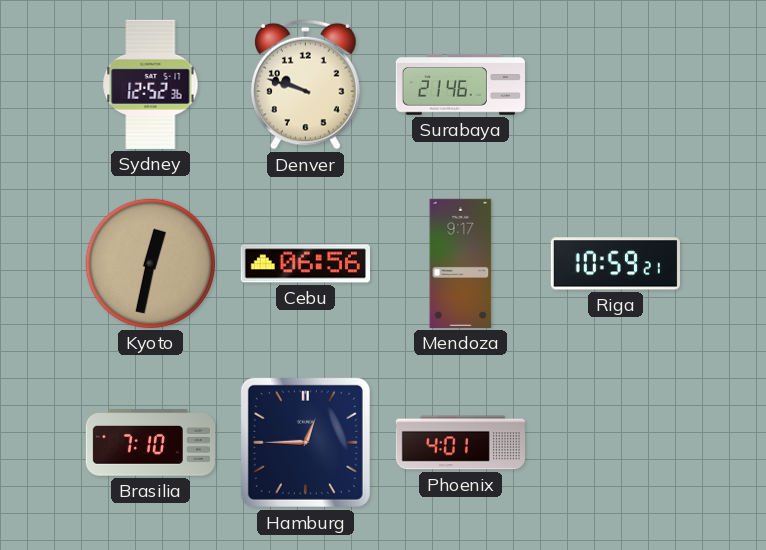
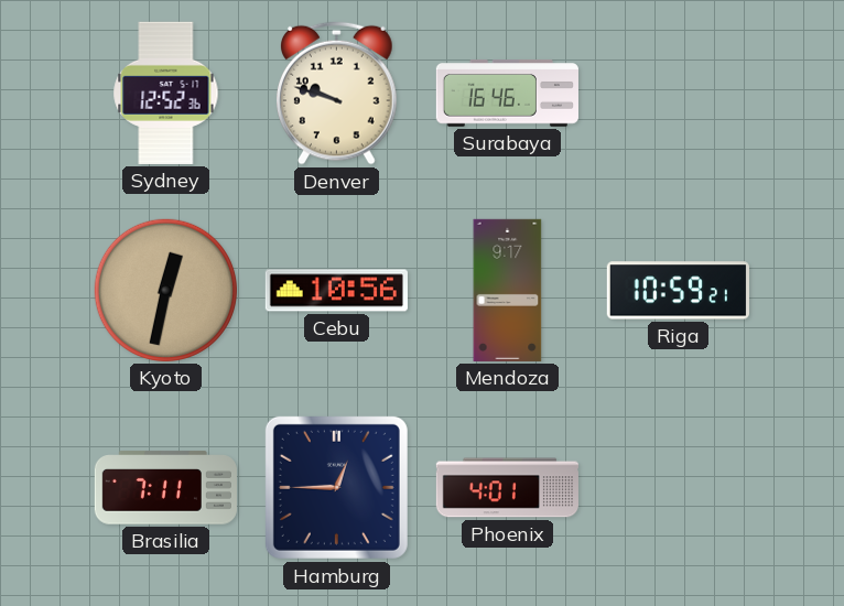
Surabaya: 21:46 -> 16:46
Cebu: 06:56 -> 10:56
Brasilia: 7:10 -> 7:11
